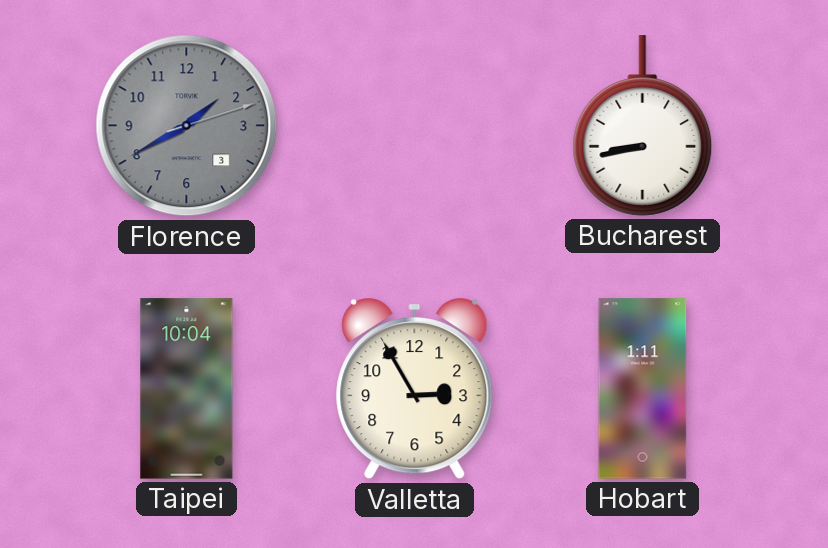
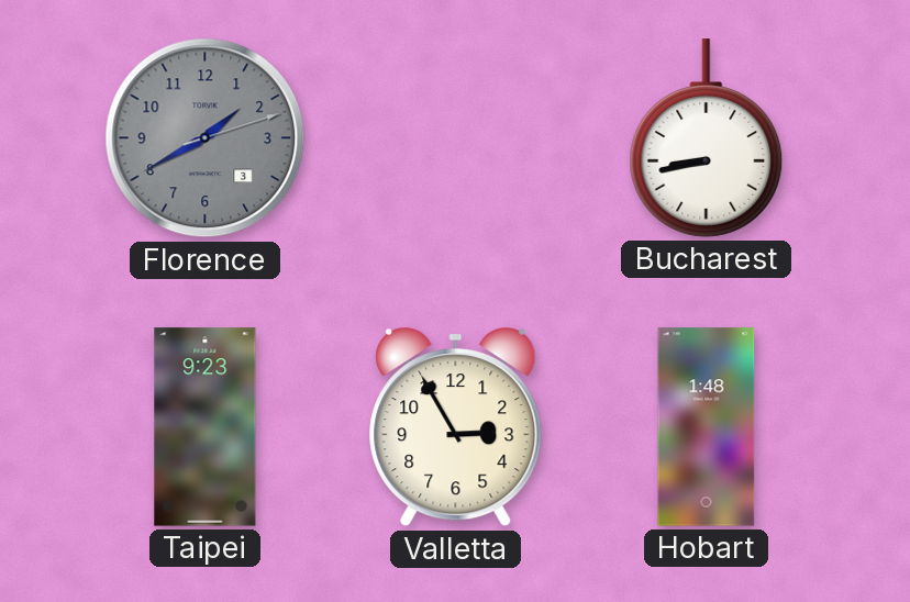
Taipei: 10:04 -> 9:23
Hobart: 1:11 -> 1:48
